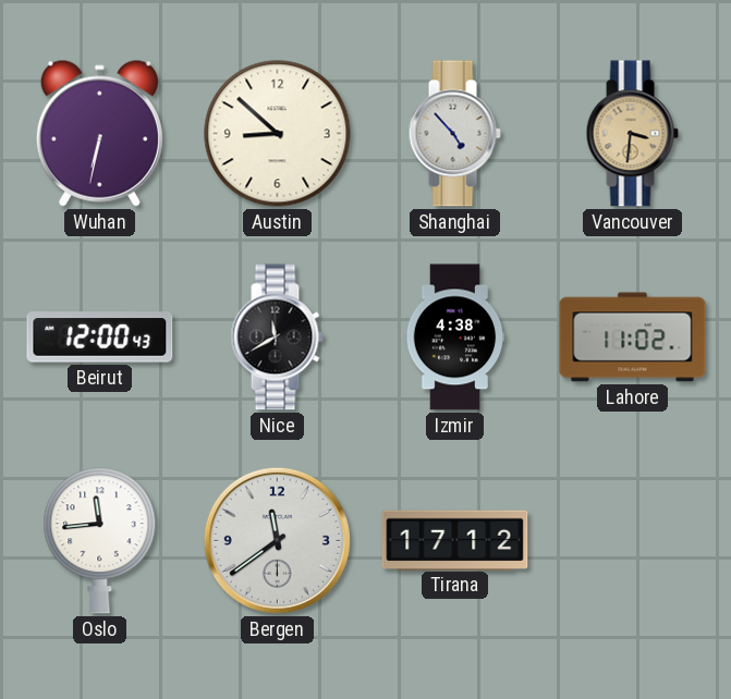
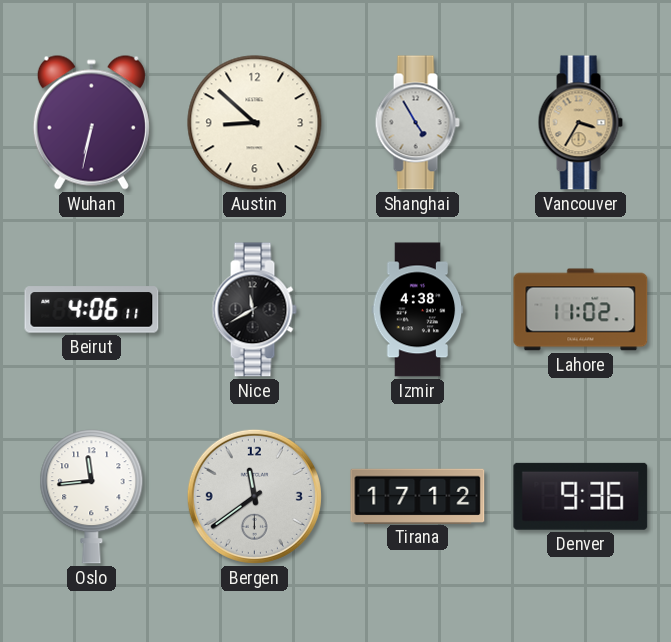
Shanghai: 4:53 -> 4:55
Vancouver: 3:31 -> 3:35
Beirut: 12:00 -> 4:06
Denver: none -> 9:36
